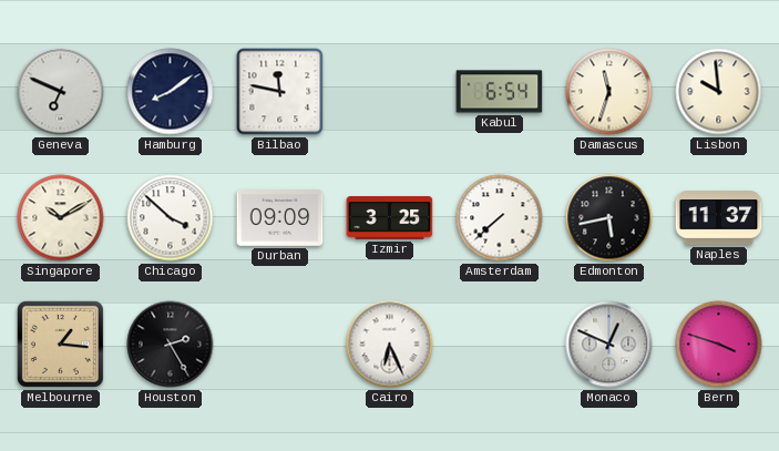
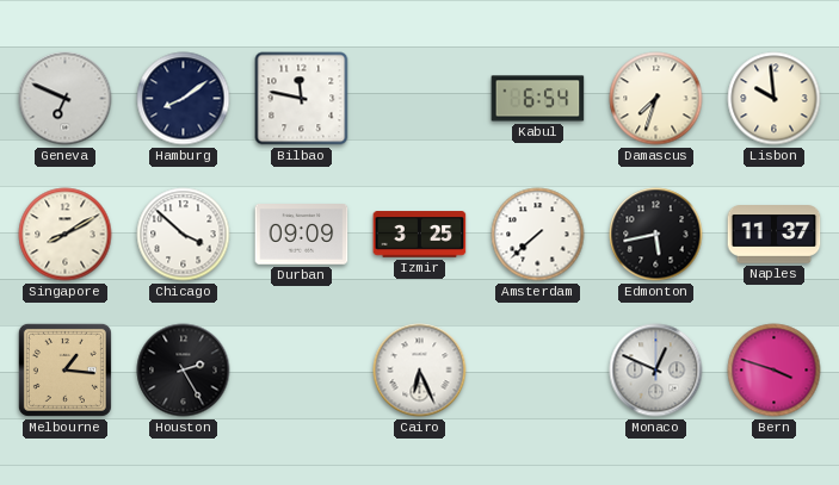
Damascus: 11:33 -> 7:33
Singapore: 10:10 -> 8:10
